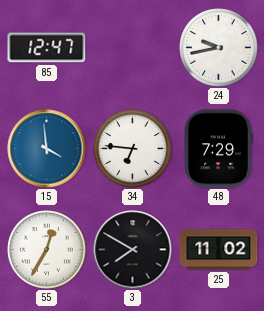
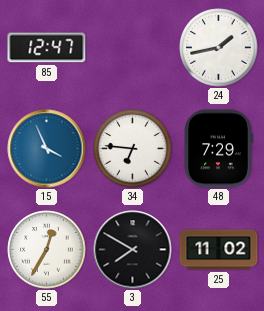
24: 9:43 -> 1:43
15: 3:59 -> 3:56
